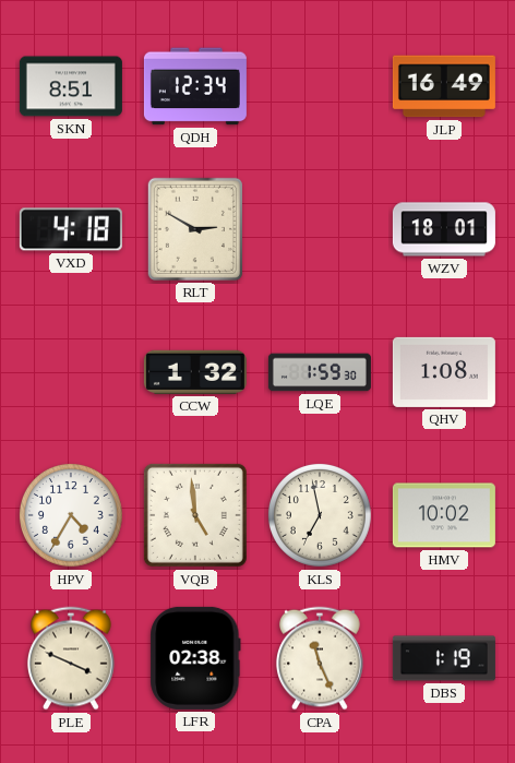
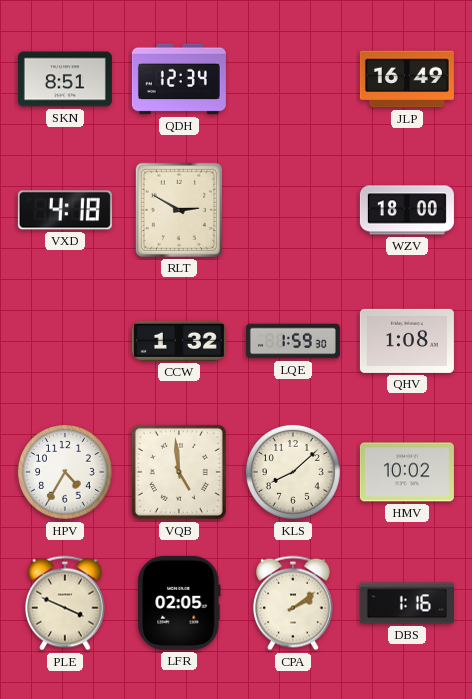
WZV: 18:01 -> 18:00
KLS: 6:58 -> 8:08
LFR: 02:38 -> 02:05
CPA: 11:26 -> 2:09
DBS: 1:19 -> 1:16
